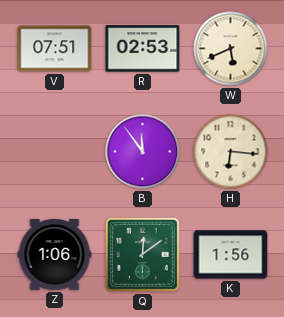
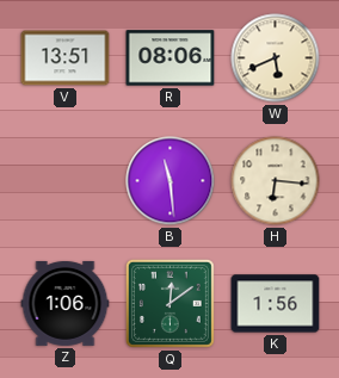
V: 07:51 -> 13:51
R: 02:53 -> 08:06
B: 11:54 -> 11:29
